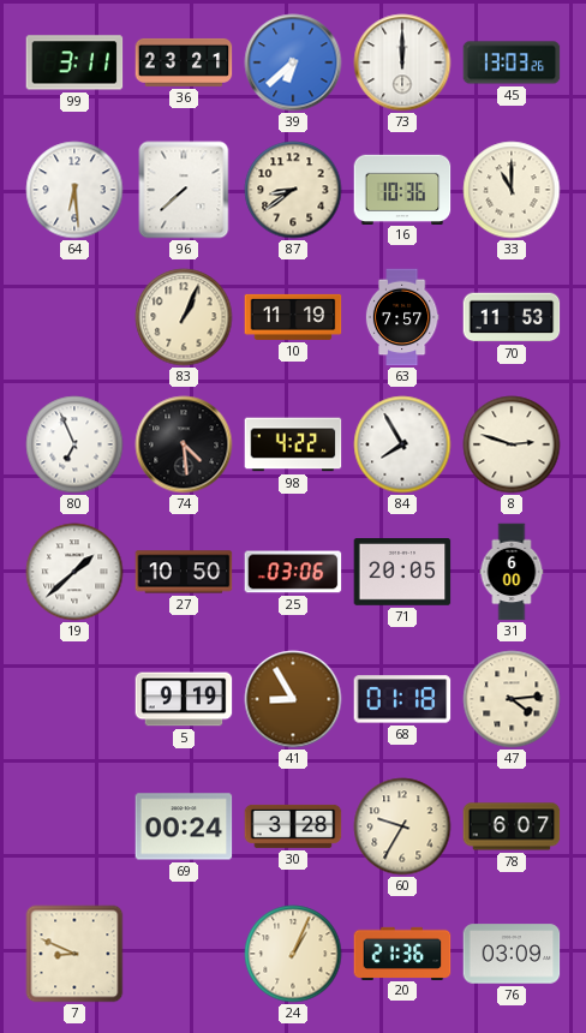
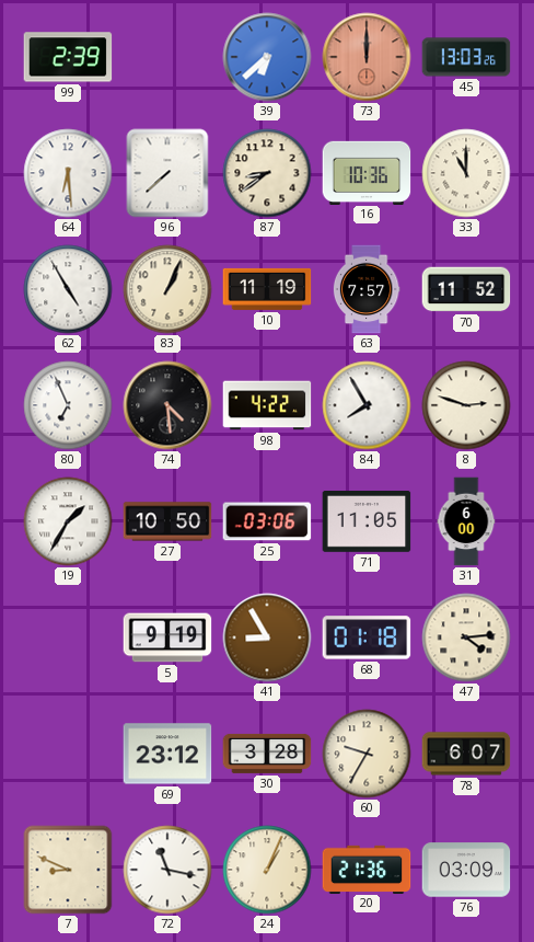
99: 3:11 -> 2:39
36: 23:21 -> none
73 dial: white -> salmon
62: none -> 4:55
70: 11:53 -> 11:52
19: 1:38 -> 1:35
71: 20:05 -> 11:05
69: 00:24 -> 23:12
72: none -> 11:17
